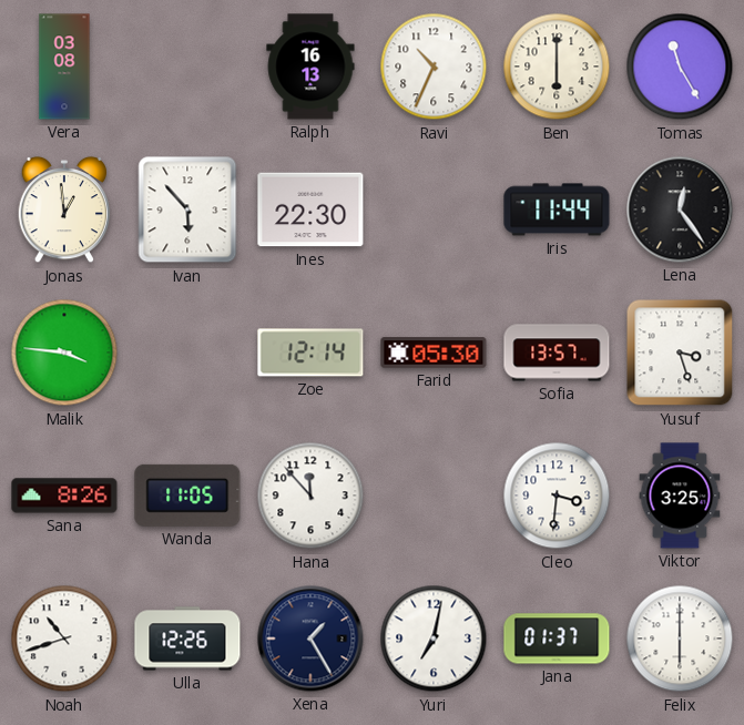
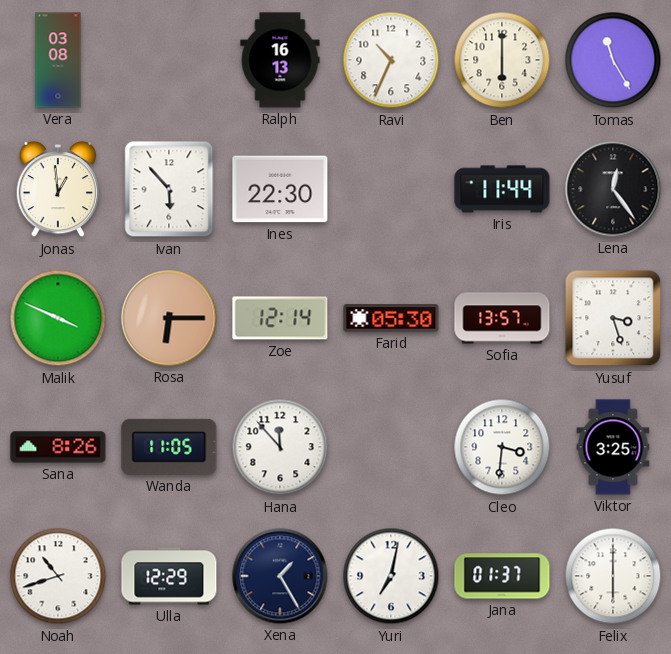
Malik: 3:46 -> 3:49
Rosa: none -> 6:15
Ulla: 12:26 -> 12:29
